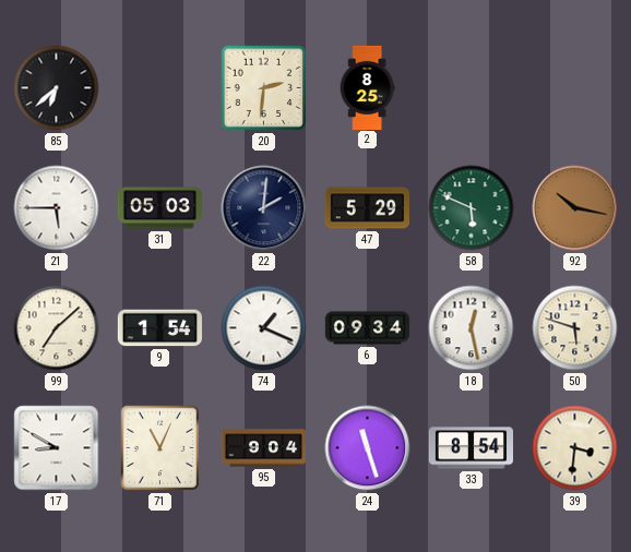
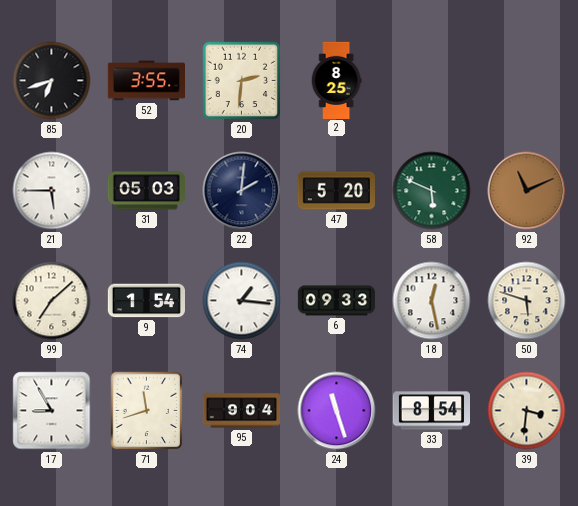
85: 6:38 -> 6:42
52: none -> 3:55
47: 5:29 -> 5:20
92: 10:17 -> 11:11
74: 1:19 -> 1:16
6: 09:34 -> 09:33
17: 8:50 -> 8:55
71: 11:04 -> 11:42
